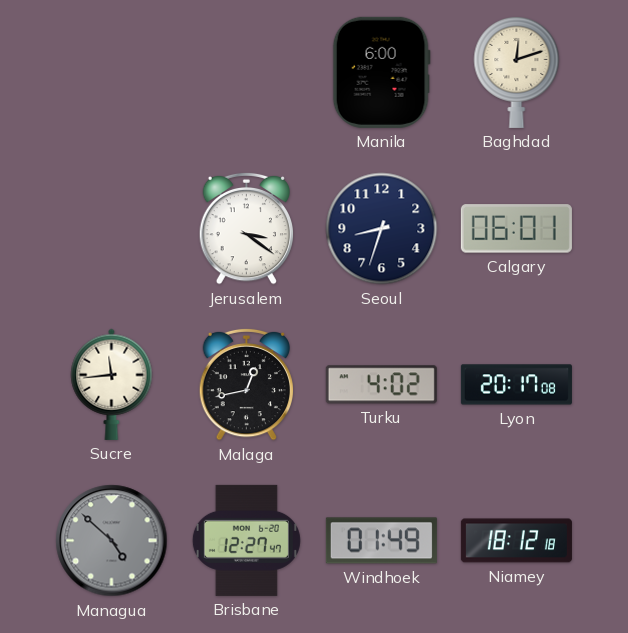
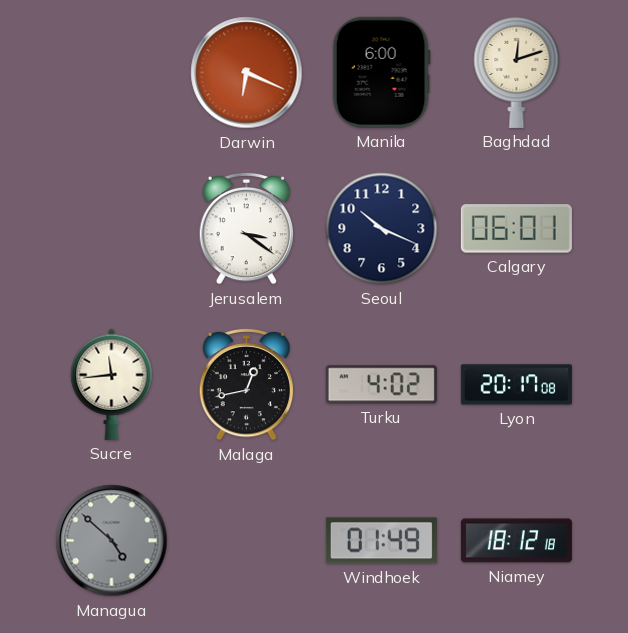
Darwin: none -> 6:19
Seoul: 8:33 -> 10:19
Brisbane: 12:27 -> none
